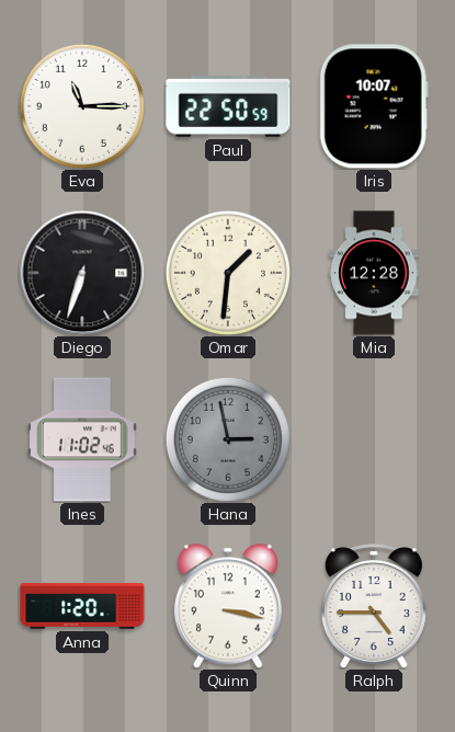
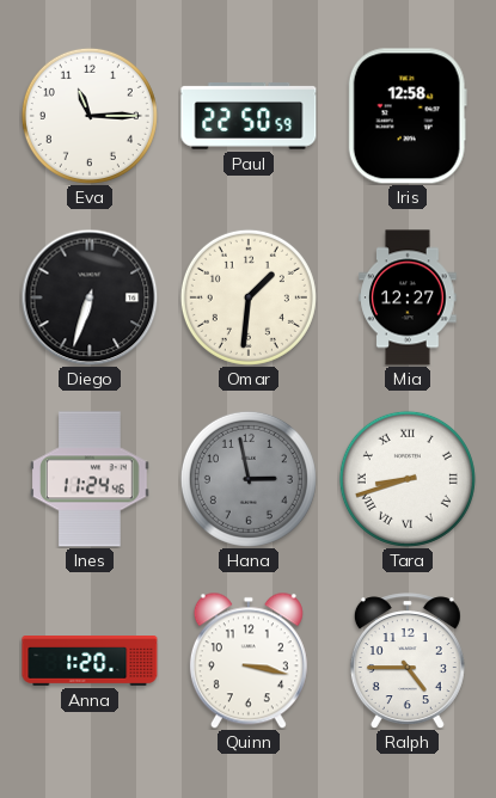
Iris: 10:07 -> 12:58
Mia: 12:28 -> 12:27
Ines: 11:02 -> 11:24
Tara: none -> 8:42
